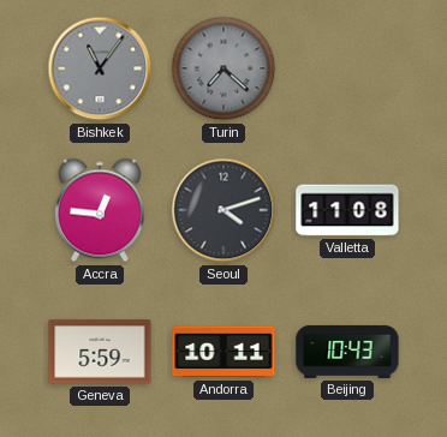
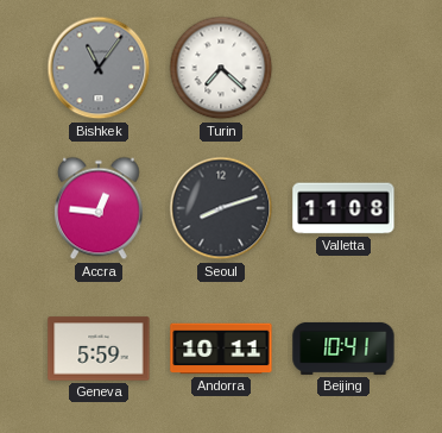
Turin dial: grey -> white
Seoul: 4:12 -> 8:12
Beijing: 10:43 -> 10:41
